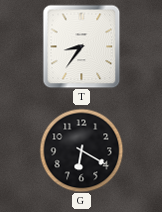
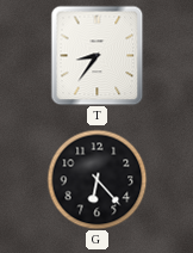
G: 6:20 -> 6:23
